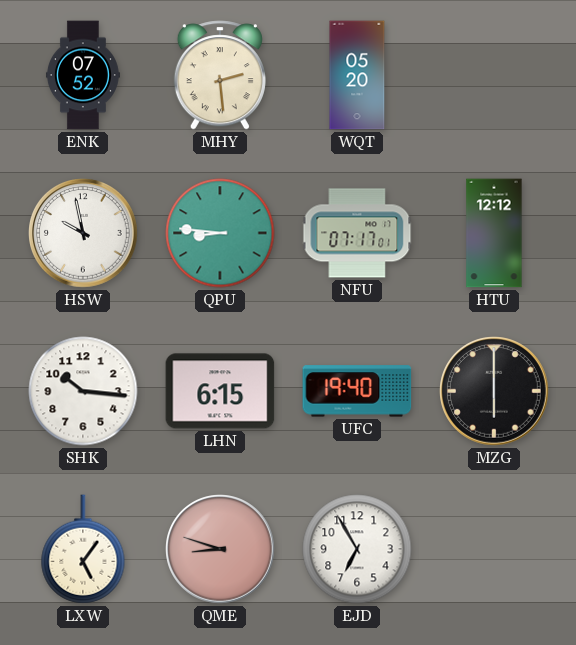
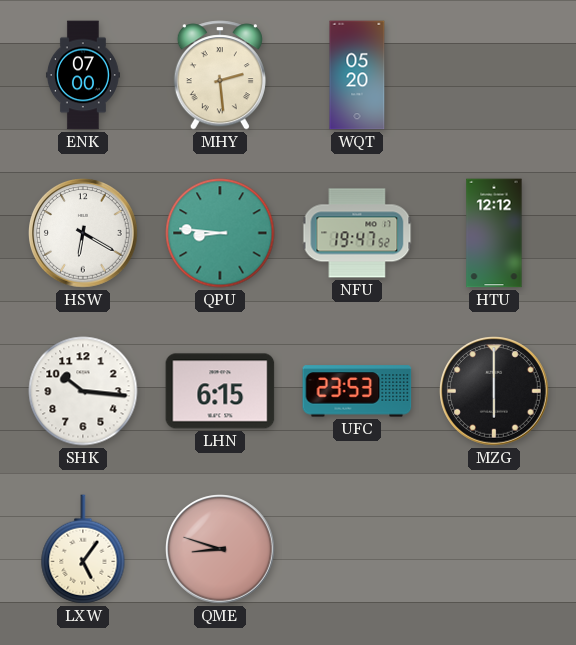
ENK: 07:52 -> 07:00
HSW: 9:58 -> 6:20
NFU: 07:17 -> 19:47
UFC: 19:40 -> 23:53
EJD: 6:55 -> none
